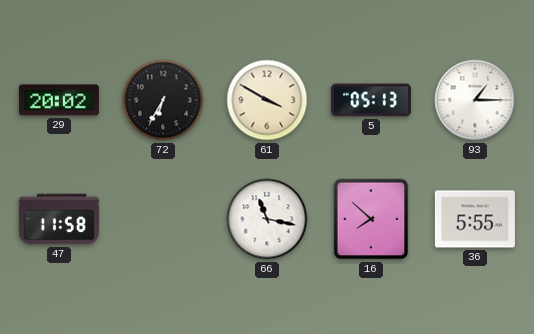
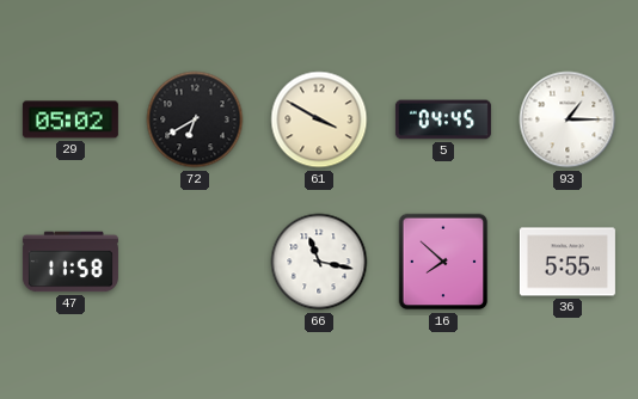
29: 20:02 -> 05:02
72: 6:35 -> 6:40
5: 05:13 -> 04:45
